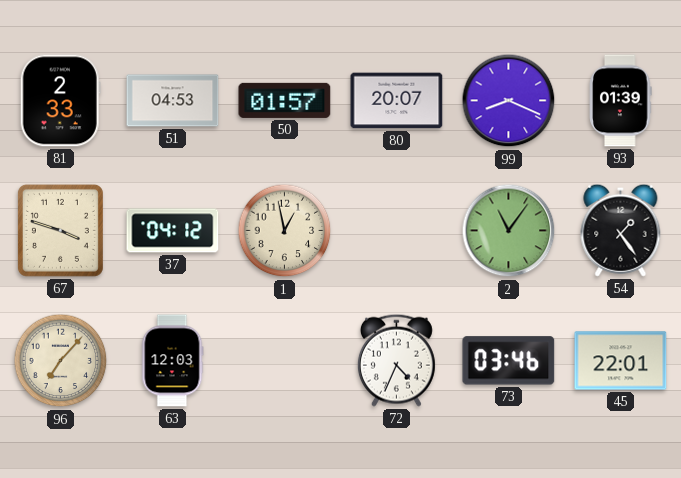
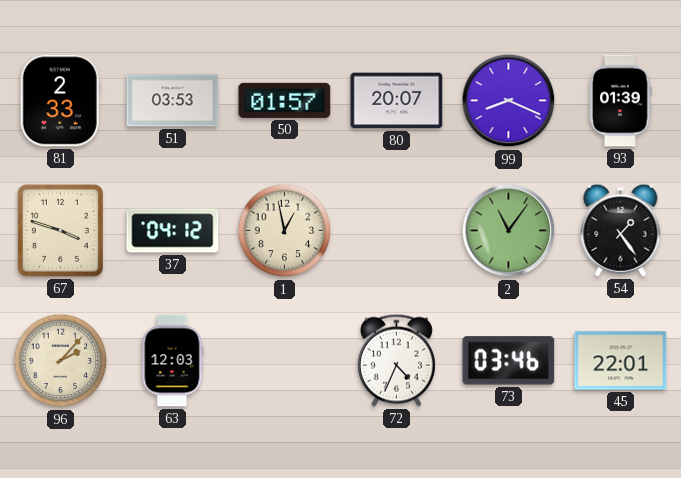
51: 04:53 -> 03:53
96: 7:07 -> 2:07
